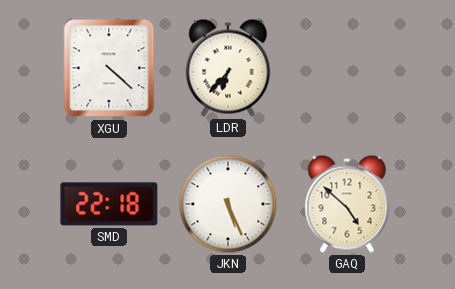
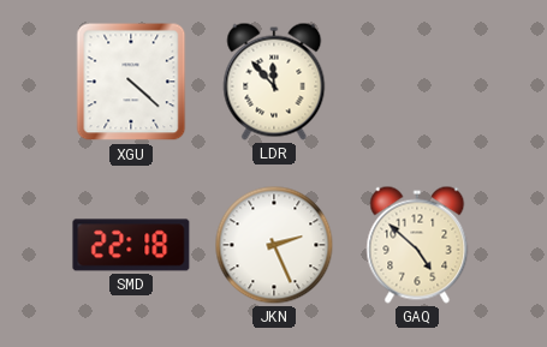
LDR: 6:37 -> 11:53
JKN: 5:26 -> 2:26
